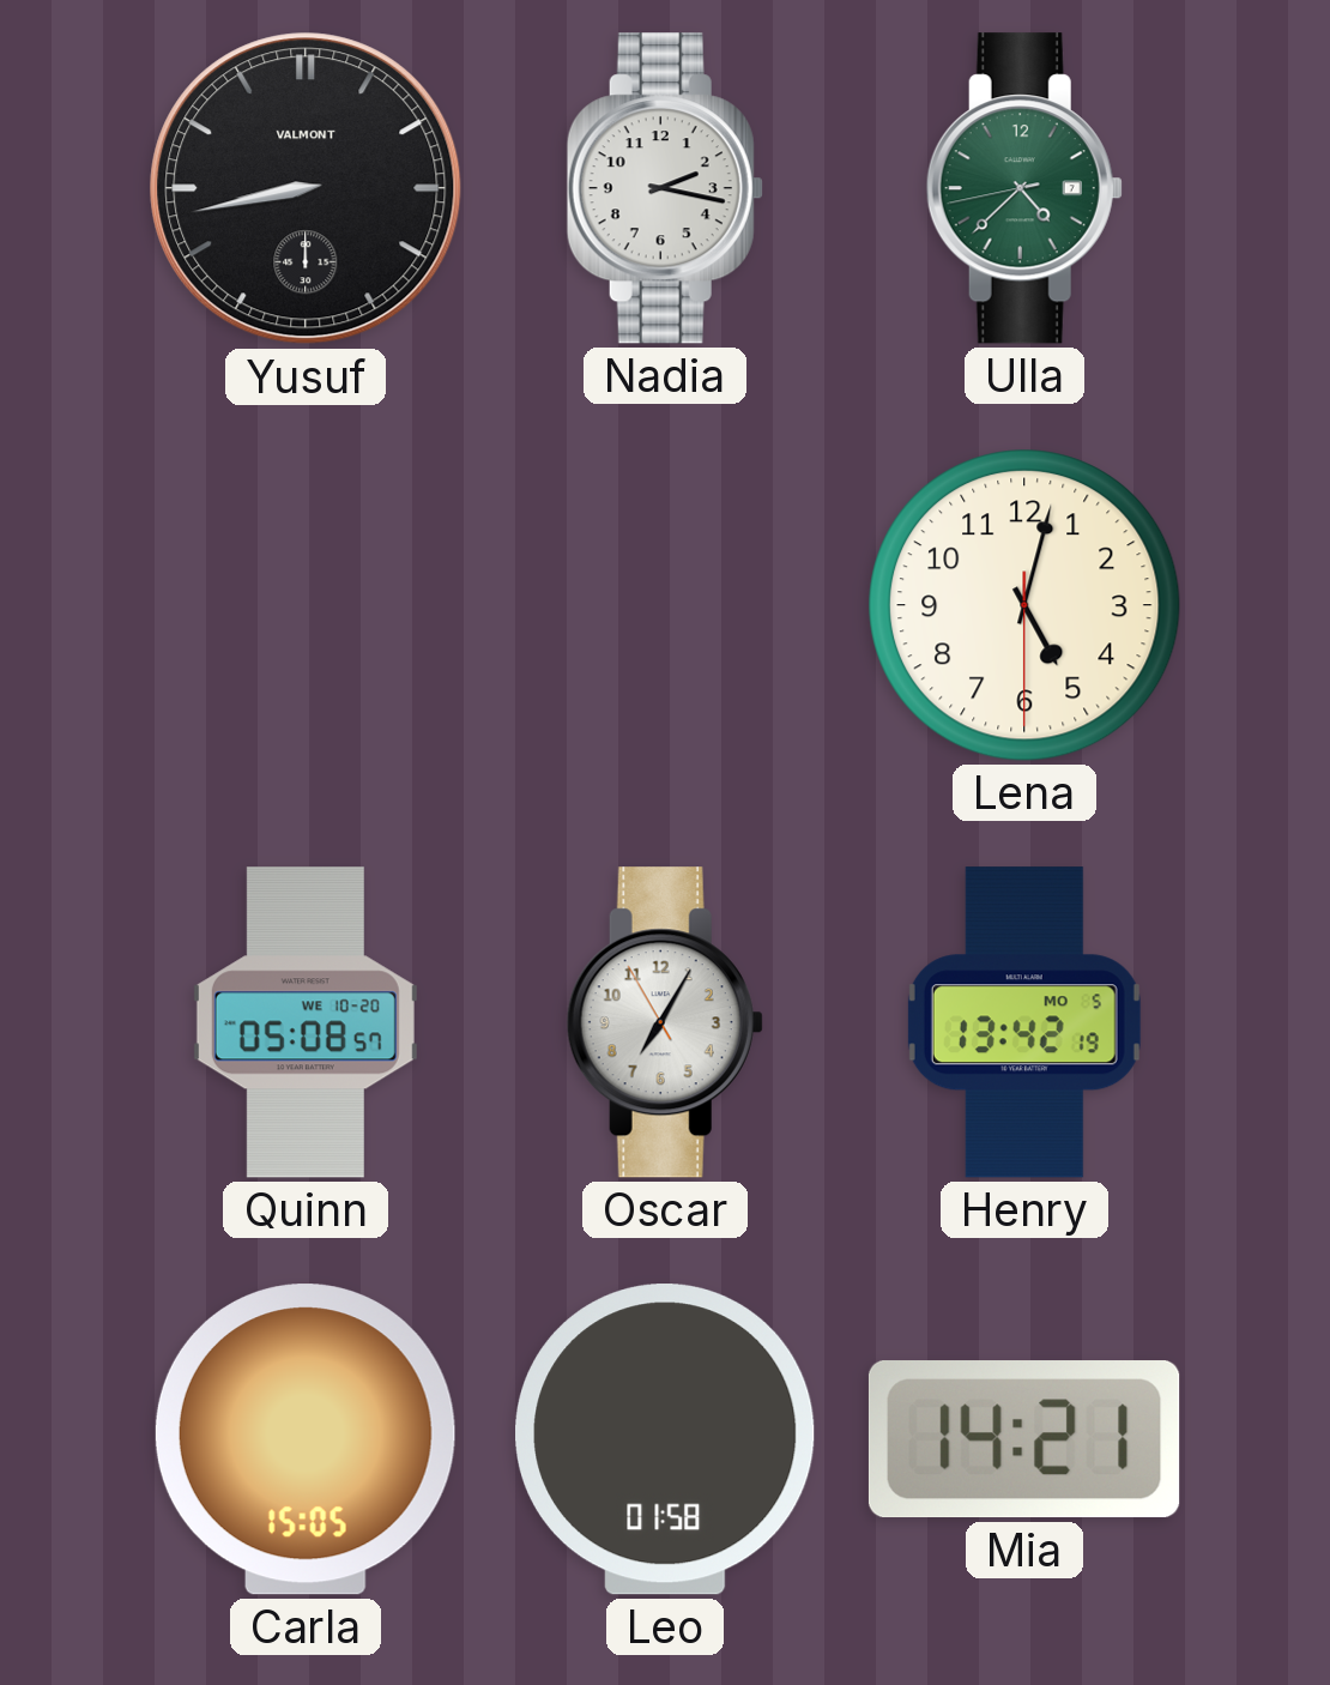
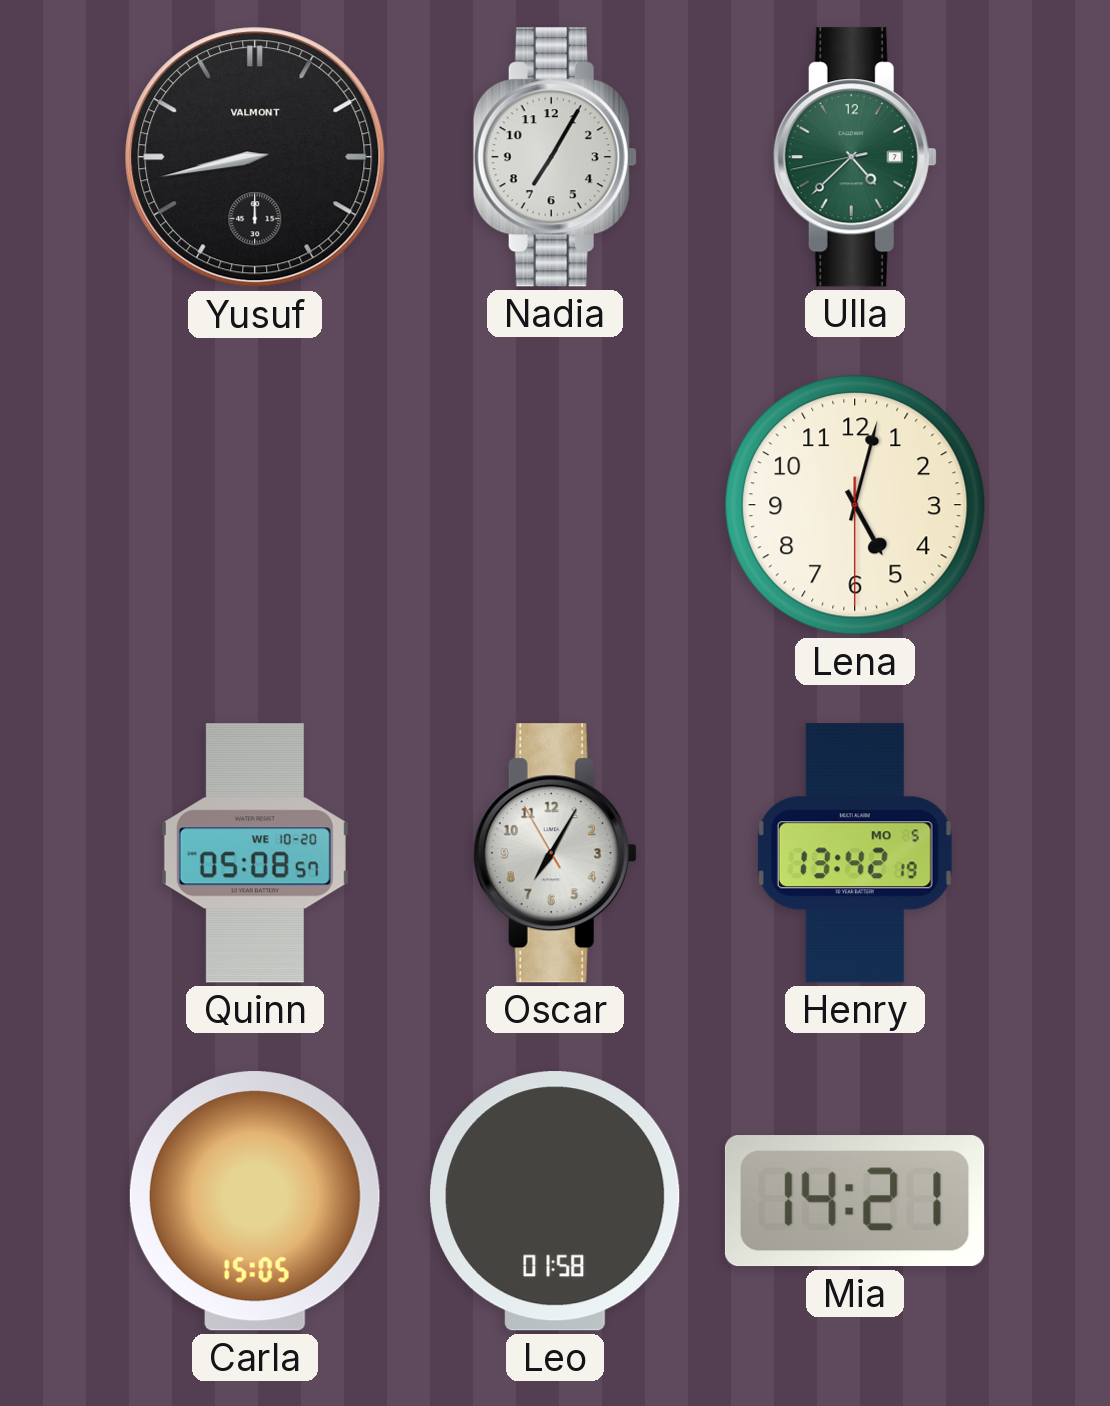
Nadia: 2:17 -> 7:05
